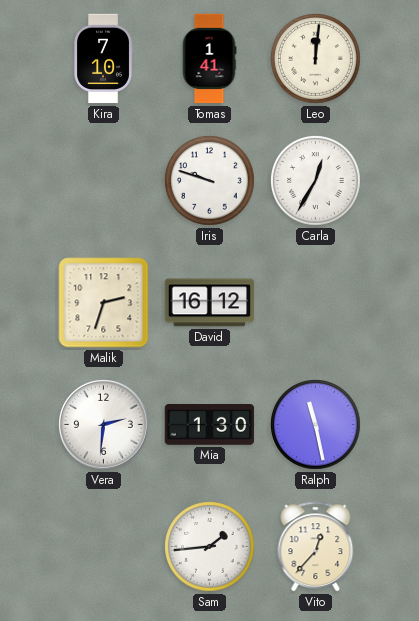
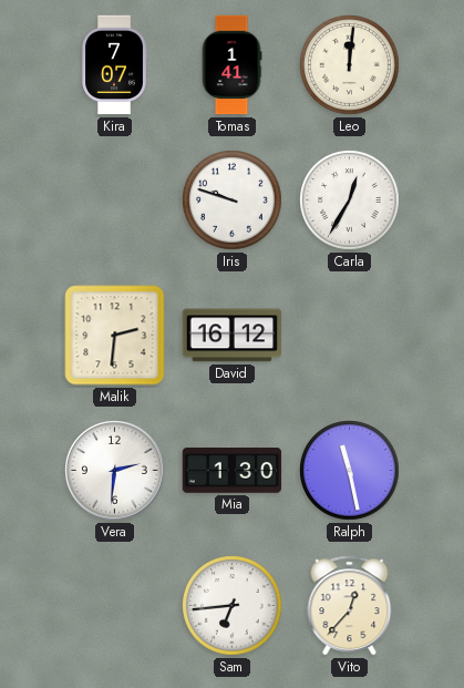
Kira: 7:10 -> 7:07
Malik: 2:33 -> 2:31
Sam: 1:44 -> 6:44
